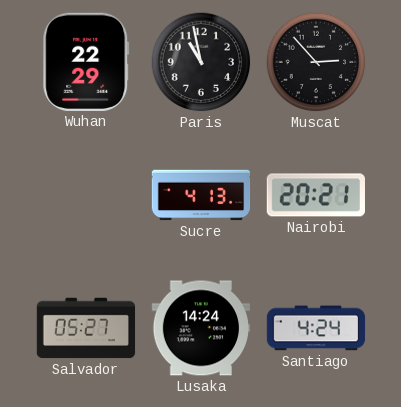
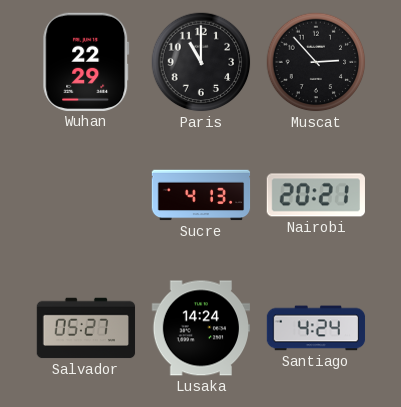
Paris: 10:58 -> 11:00
